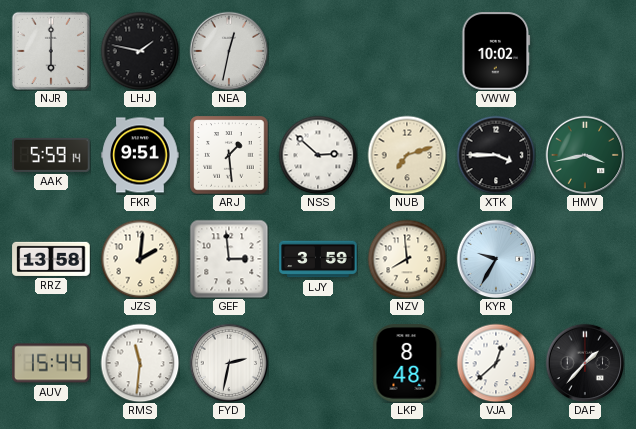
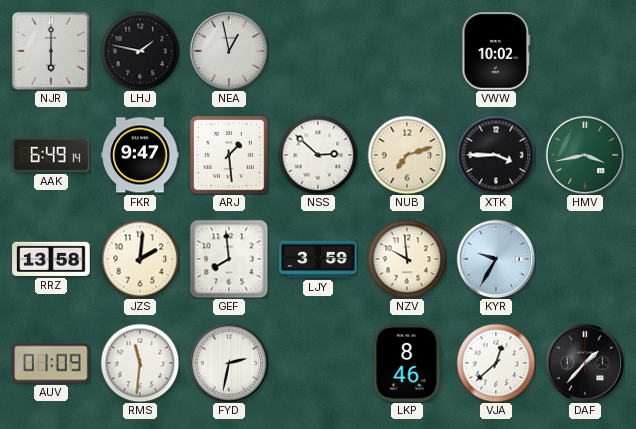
NEA: 12:32 -> 12:58
AAK: 5:59 -> 6:49
FKR: 9:51 -> 9:47
GEF: 2:59 -> 7:59
NZV: 7:59 -> 9:59
AUV: 15:44 -> 01:09
LKP: 8:48 -> 8:46
